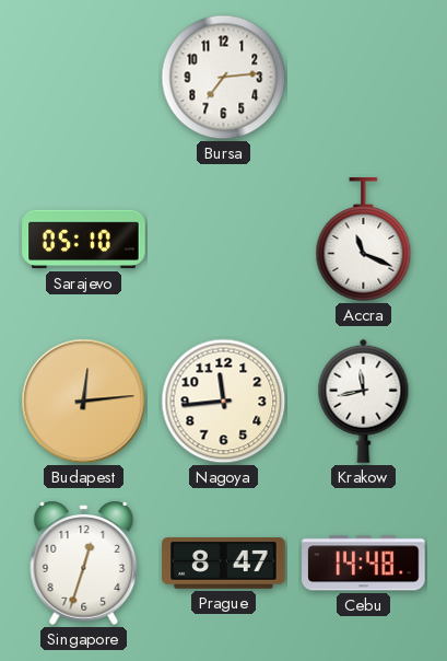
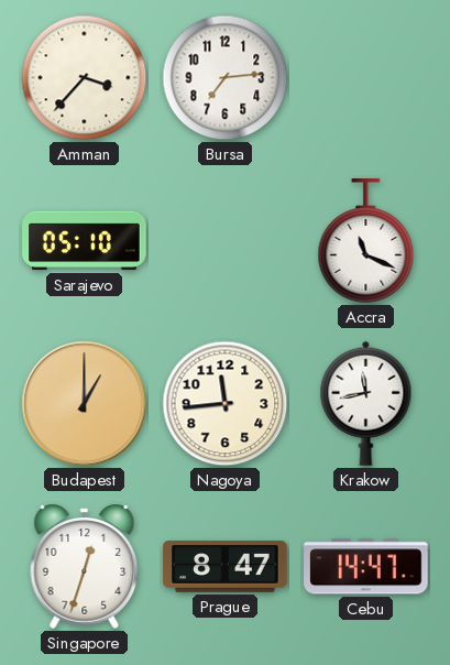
Amman: none -> 3:37
Budapest: 12:14 -> 1:00
Cebu: 14:48 -> 14:47
